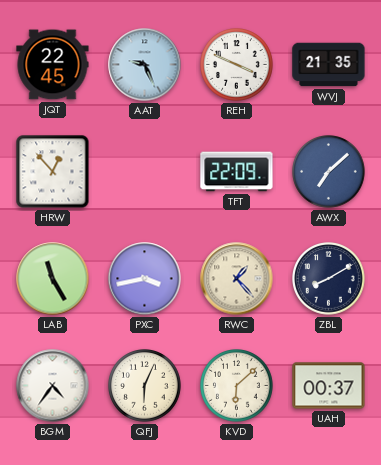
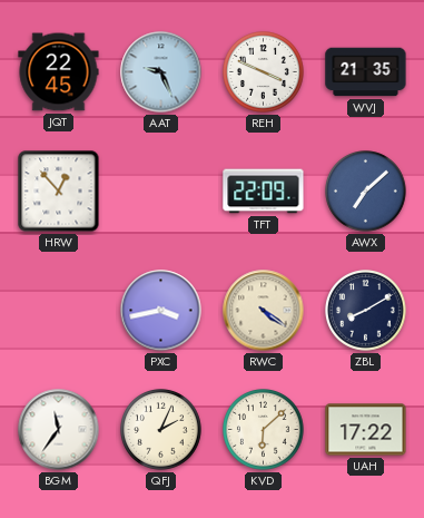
LAB: 11:25 -> none
RWC: 1:23 -> 4:21
BGM: 4:36 -> 11:36
QFJ: 6:04 -> 2:04
UAH: 00:37 -> 17:22
